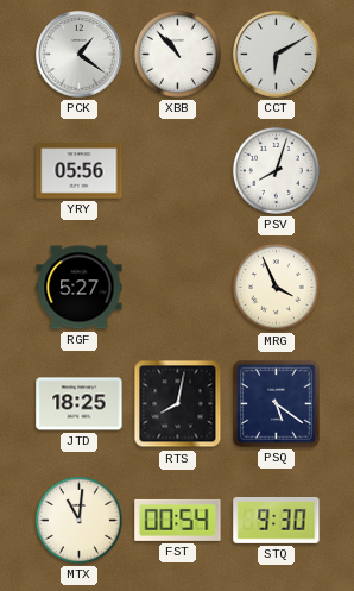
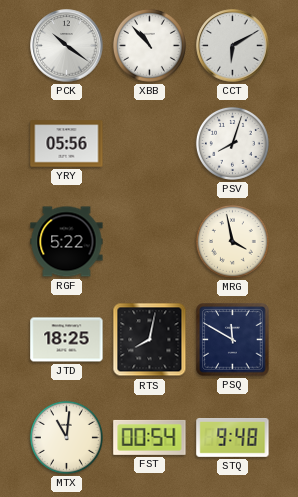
PCK: 1:21 -> 10:21
RGF: 5:27 -> 5:22
MRG: 3:56 -> 3:58
PSQ: 5:21 -> 11:50
STQ: 9:30 -> 9:48
